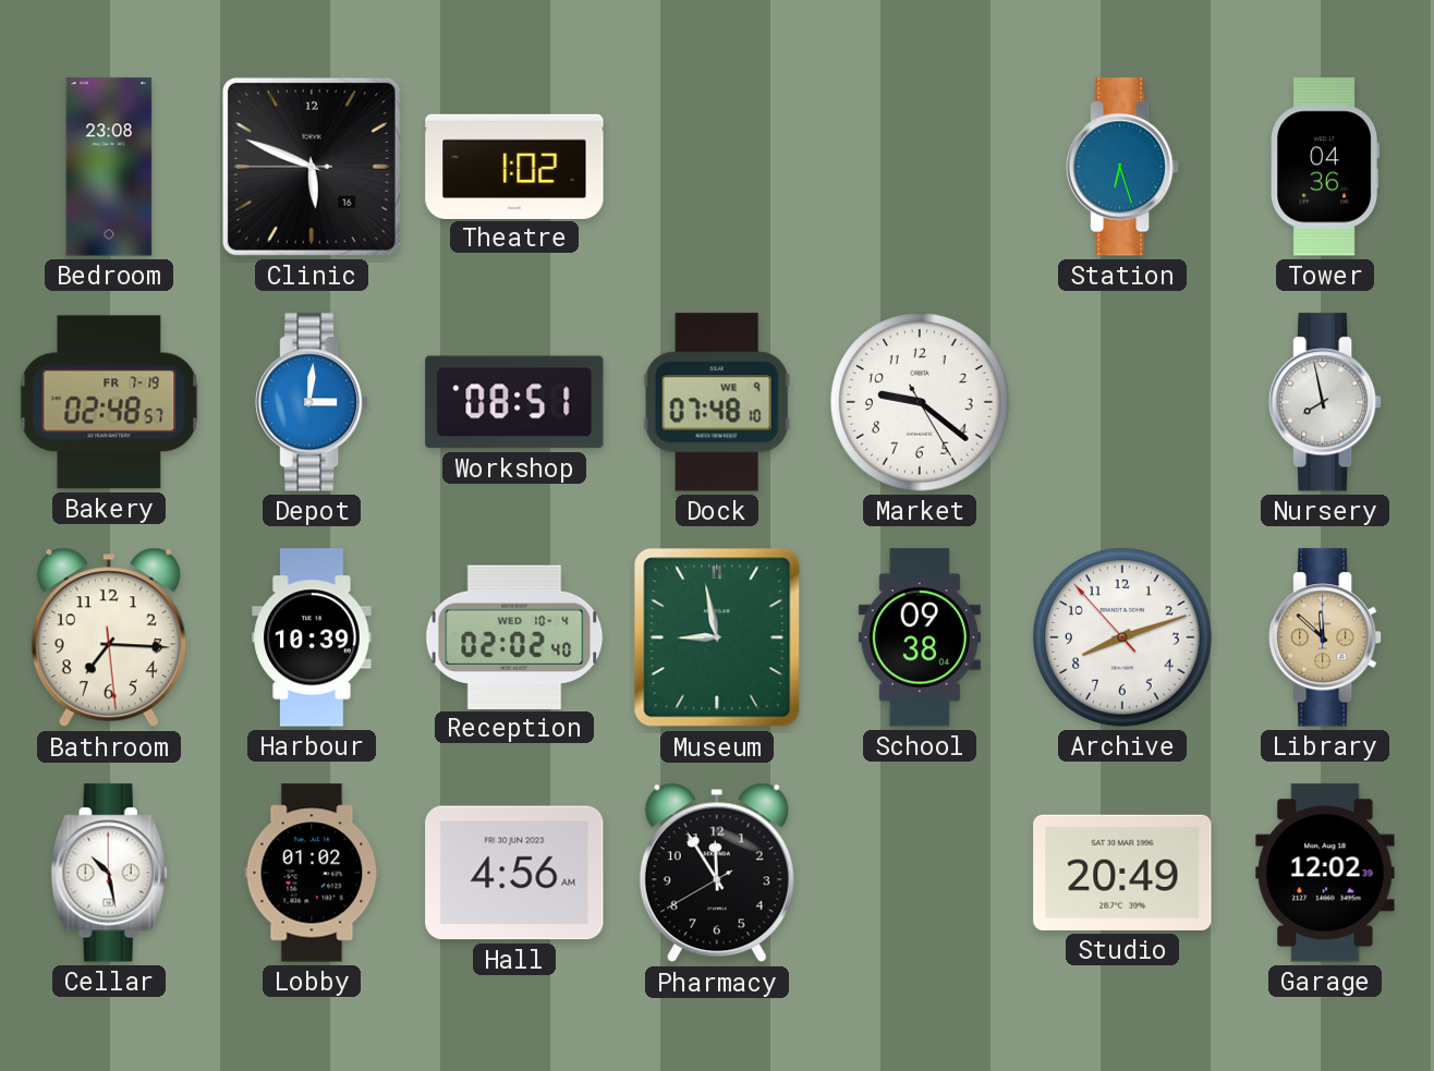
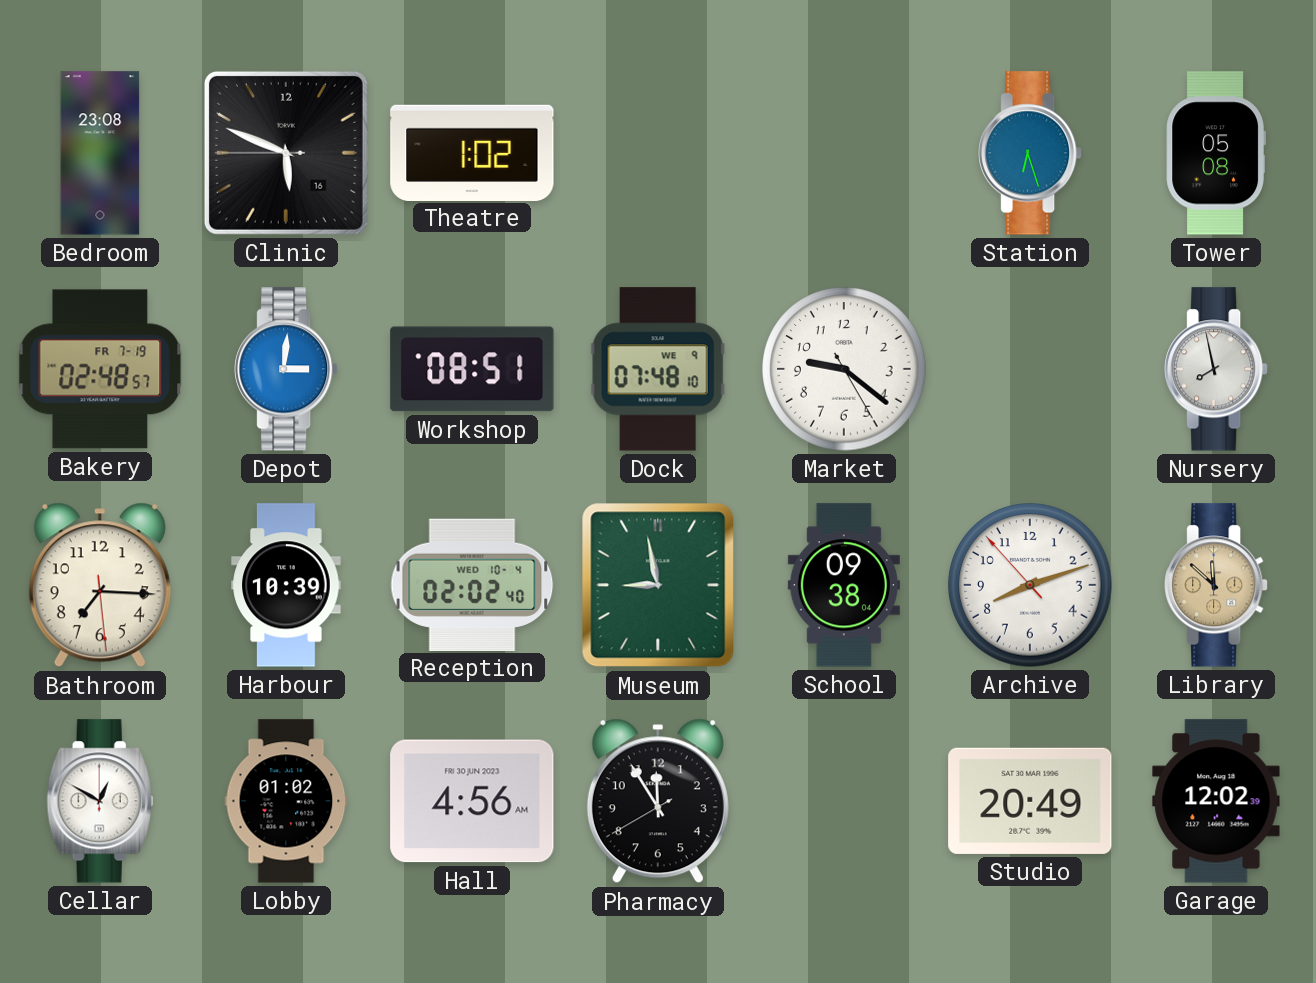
Tower: 04:36 -> 05:08
Cellar: 10:28 -> 12:50
